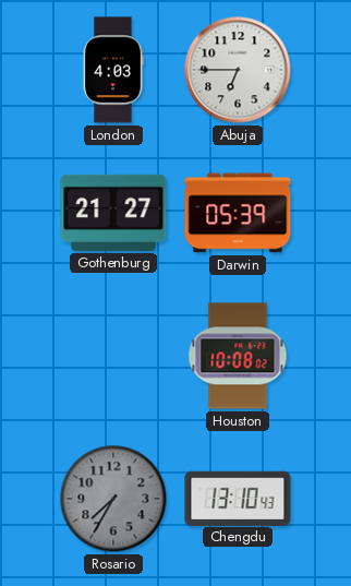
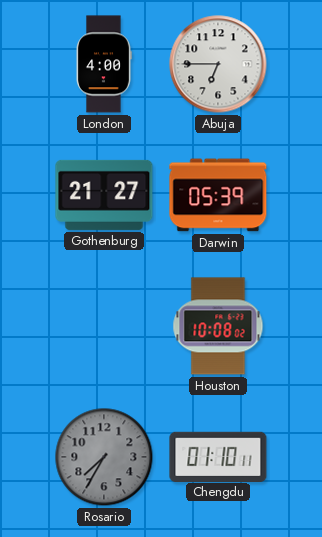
London: 4:03 -> 4:00
Chengdu: 13:10 -> 01:10
